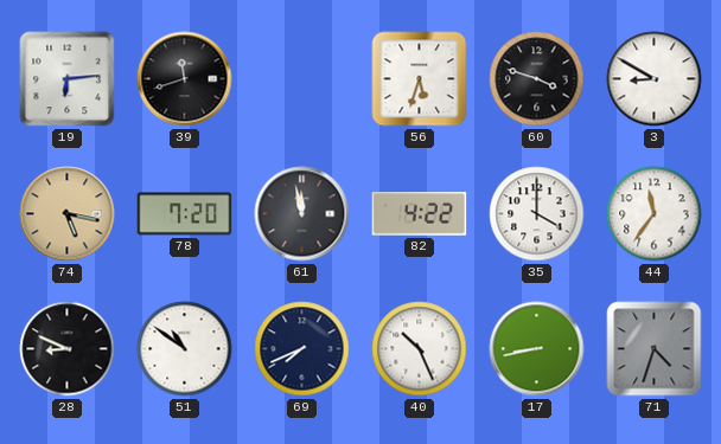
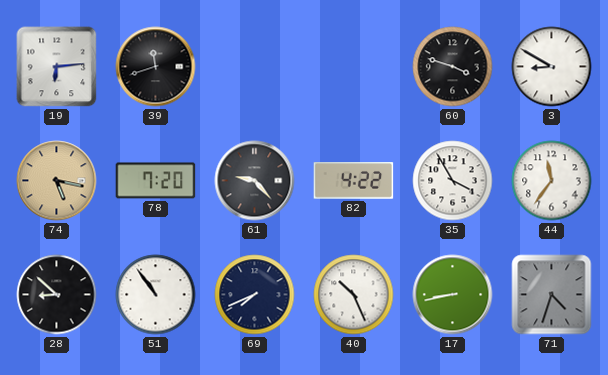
56: 5:33 -> none
61: 11:58 -> 9:23
35: 4:00 -> 3:55
28: 8:49 -> 8:52
51: 10:51 -> 10:54
